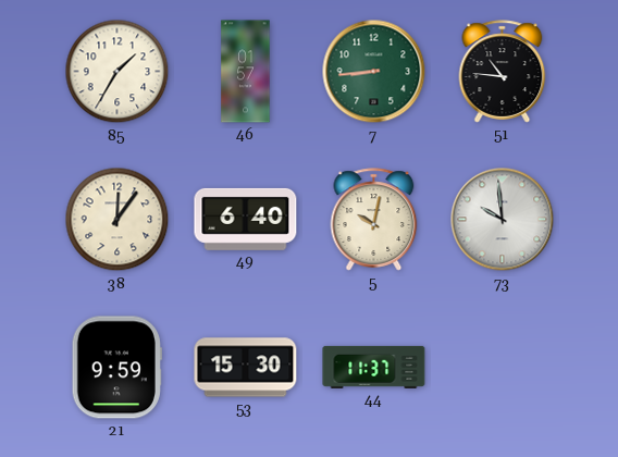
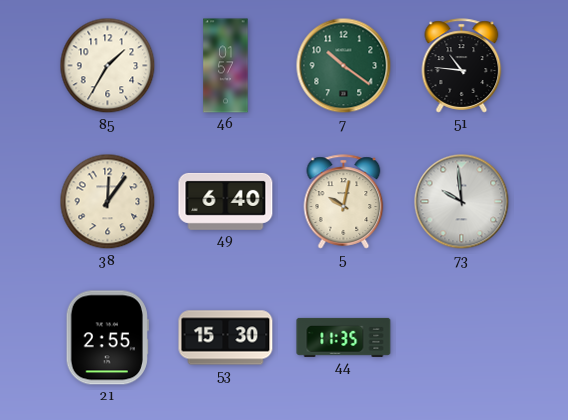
7: 8:44 -> 10:21
21: 9:59 -> 2:55
44: 11:37 -> 11:35
